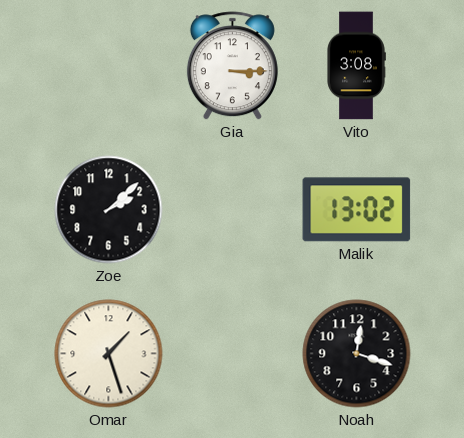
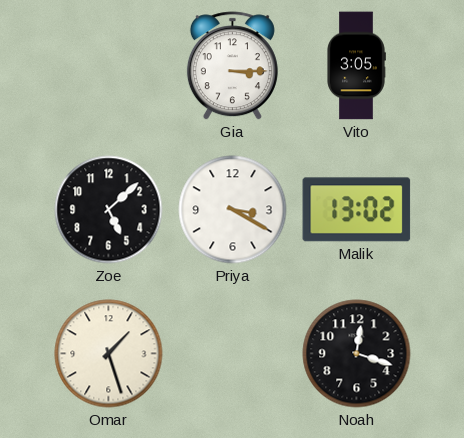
Vito: 3:08 -> 3:05
Zoe: 2:08 -> 5:08
Priya: none -> 3:20
